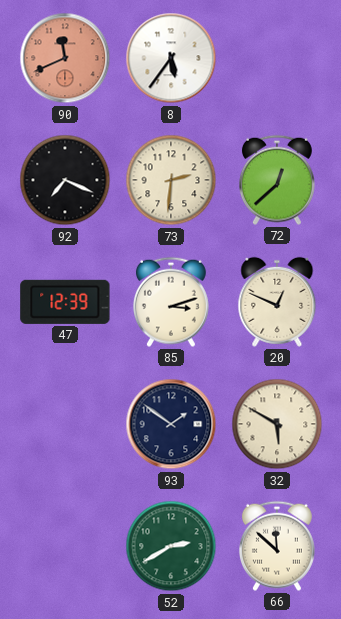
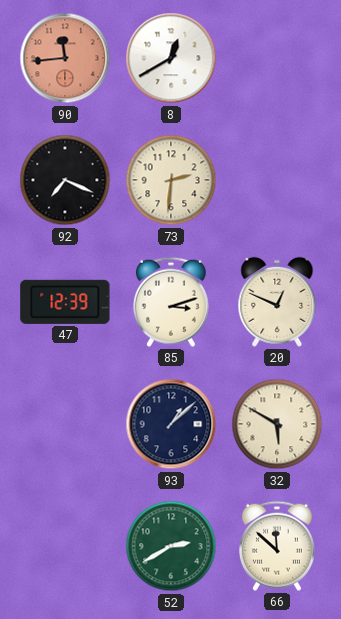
90: 11:41 -> 11:44
8: 5:36 -> 12:40
72: 12:38 -> none
93: 1:51 -> 1:08
